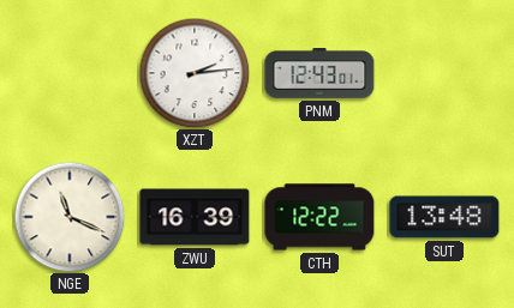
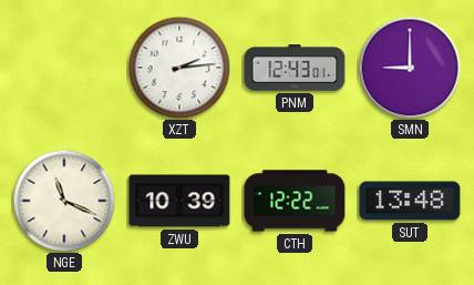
SMN: none -> 9:00
ZWU: 16:39 -> 10:39
